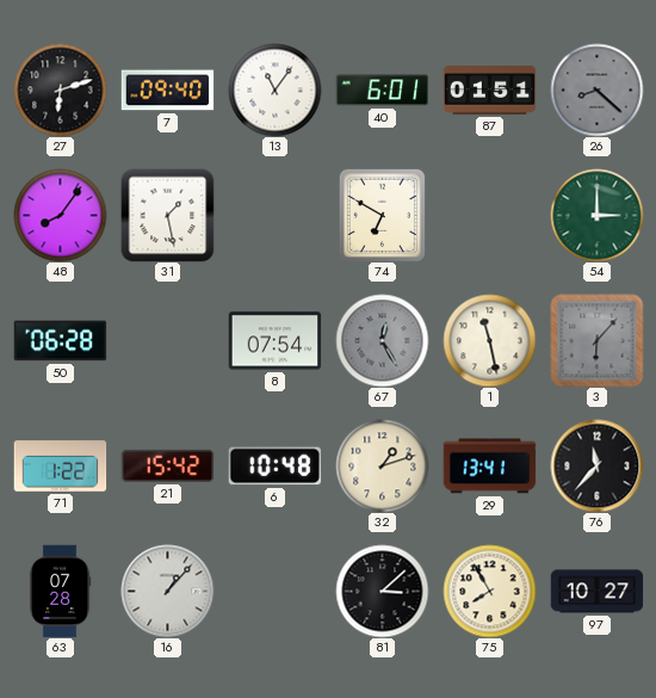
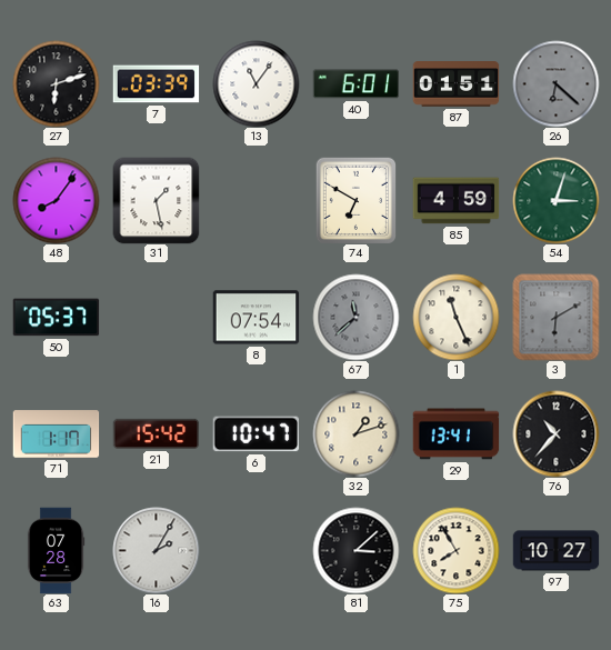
7: 09:40 -> 03:39
26: 8:22 -> 6:22
85: none -> 4:59
54: 3:00 -> 3:03
50: 06:28 -> 05:37
67: 12:25 -> 11:38
1: 11:28 -> 11:26
3: 6:07 -> 6:10
71: 1:22 -> 1:17
6: 10:48 -> 10:47
76: 11:37 -> 10:37
16: 1:07 -> 2:05
